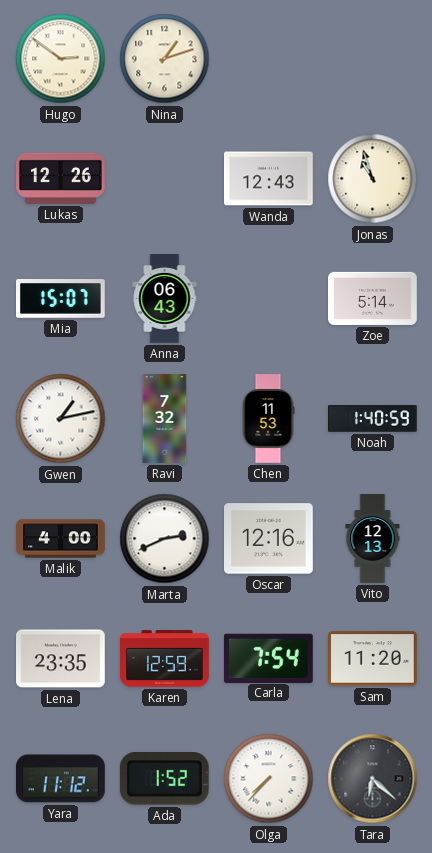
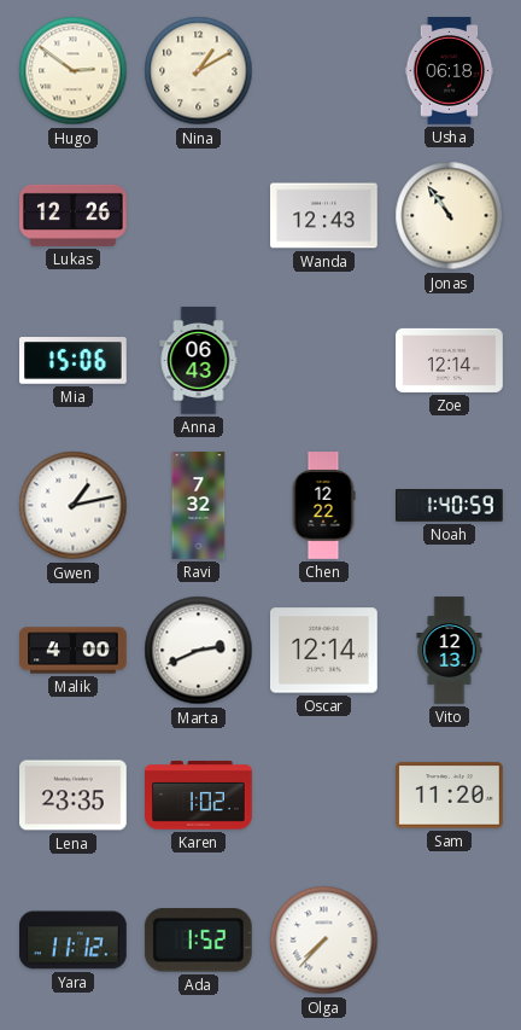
Nina: 1:12 -> 1:10
Usha: none -> 06:18
Jonas: 10:57 -> 10:54
Mia: 15:07 -> 15:06
Zoe: 5:14 -> 12:14
Chen: 11:53 -> 12:22
Oscar: 12:16 -> 12:14
Karen: 12:59 -> 1:02
Carla: 7:54 -> none
Tara: 6:22 -> none
